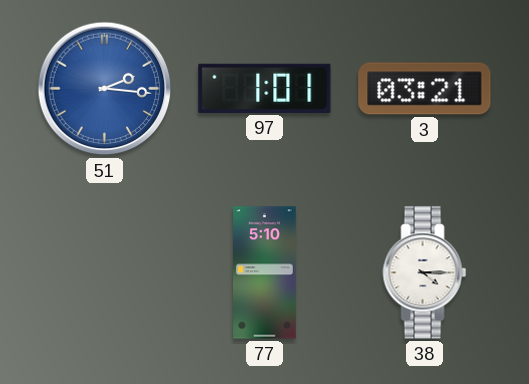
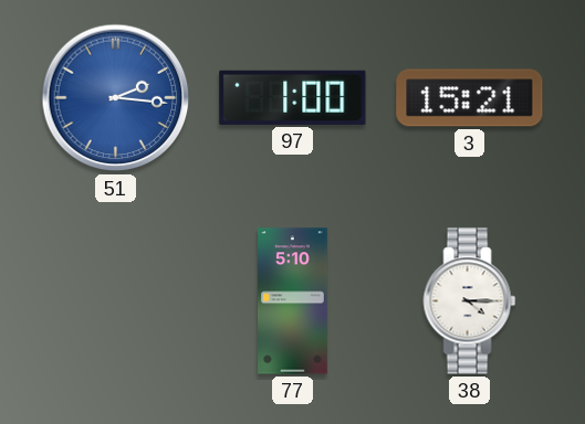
97: 1:01 -> 1:00
3: 03:21 -> 15:21
